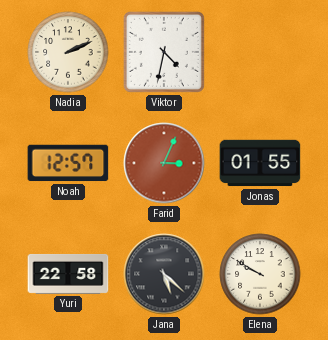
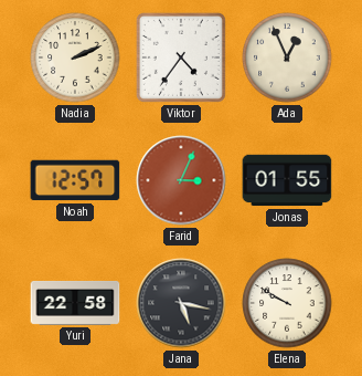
Viktor: 4:32 -> 4:36
Ada: none -> 12:56
Jana: 5:22 -> 5:17
